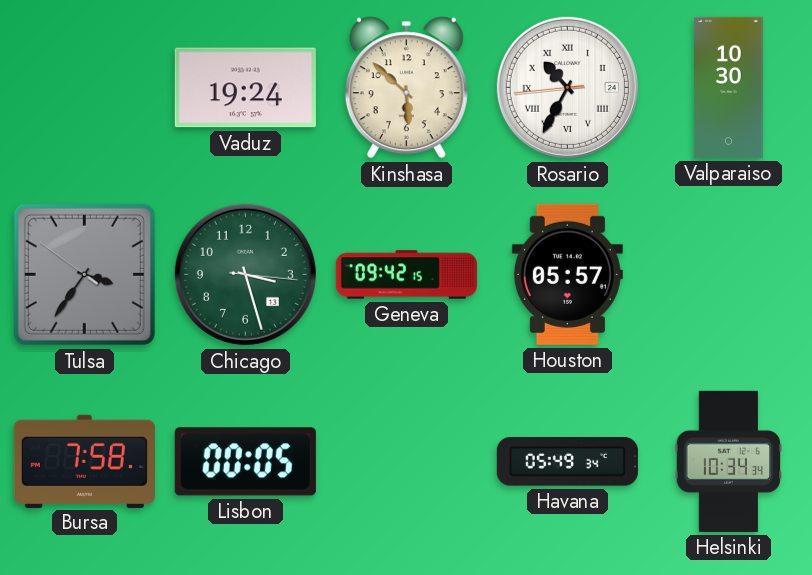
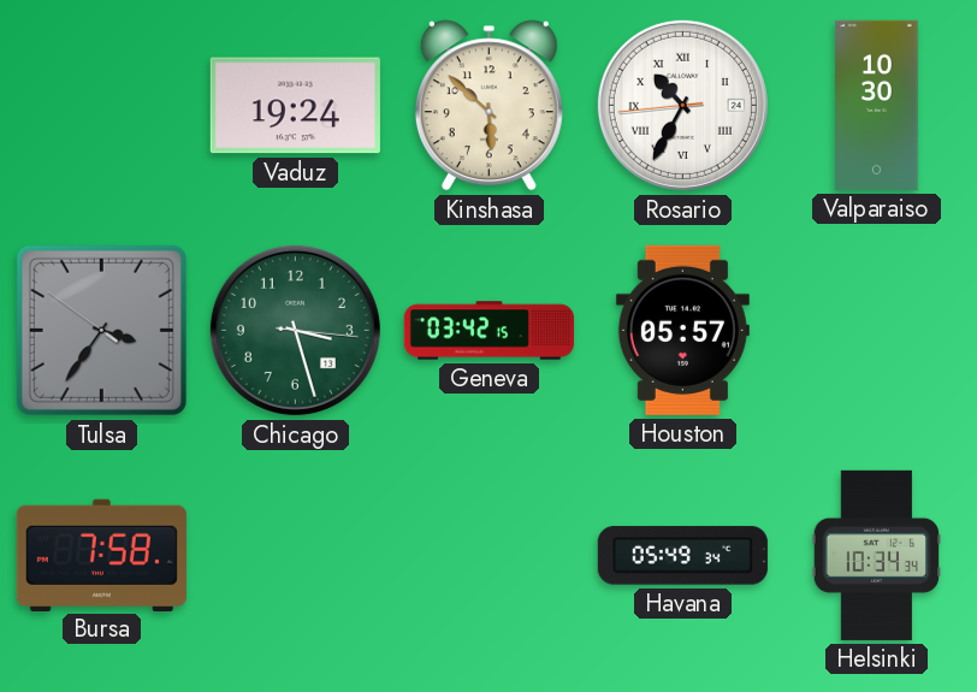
Geneva: 09:42 -> 03:42
Lisbon: 00:05 -> none
